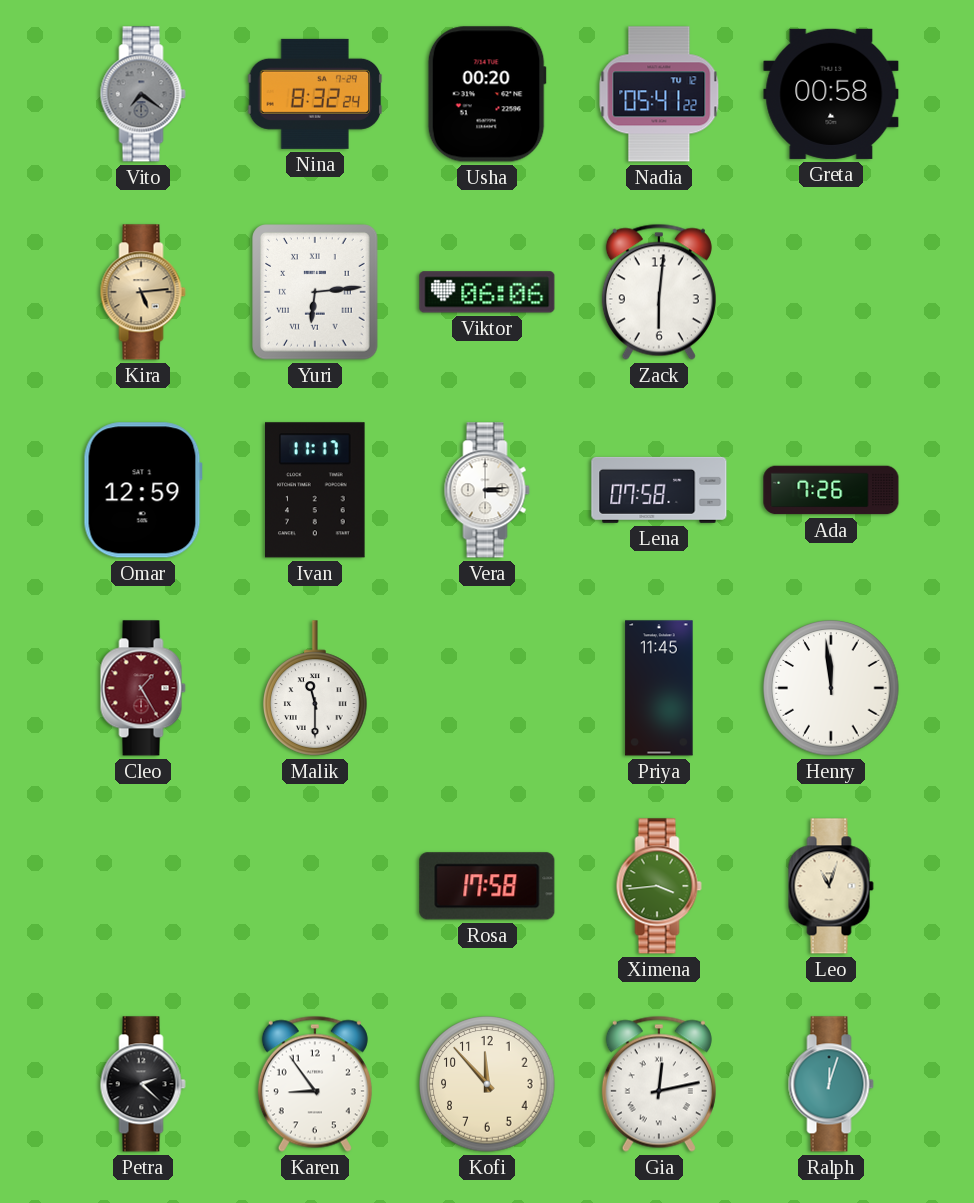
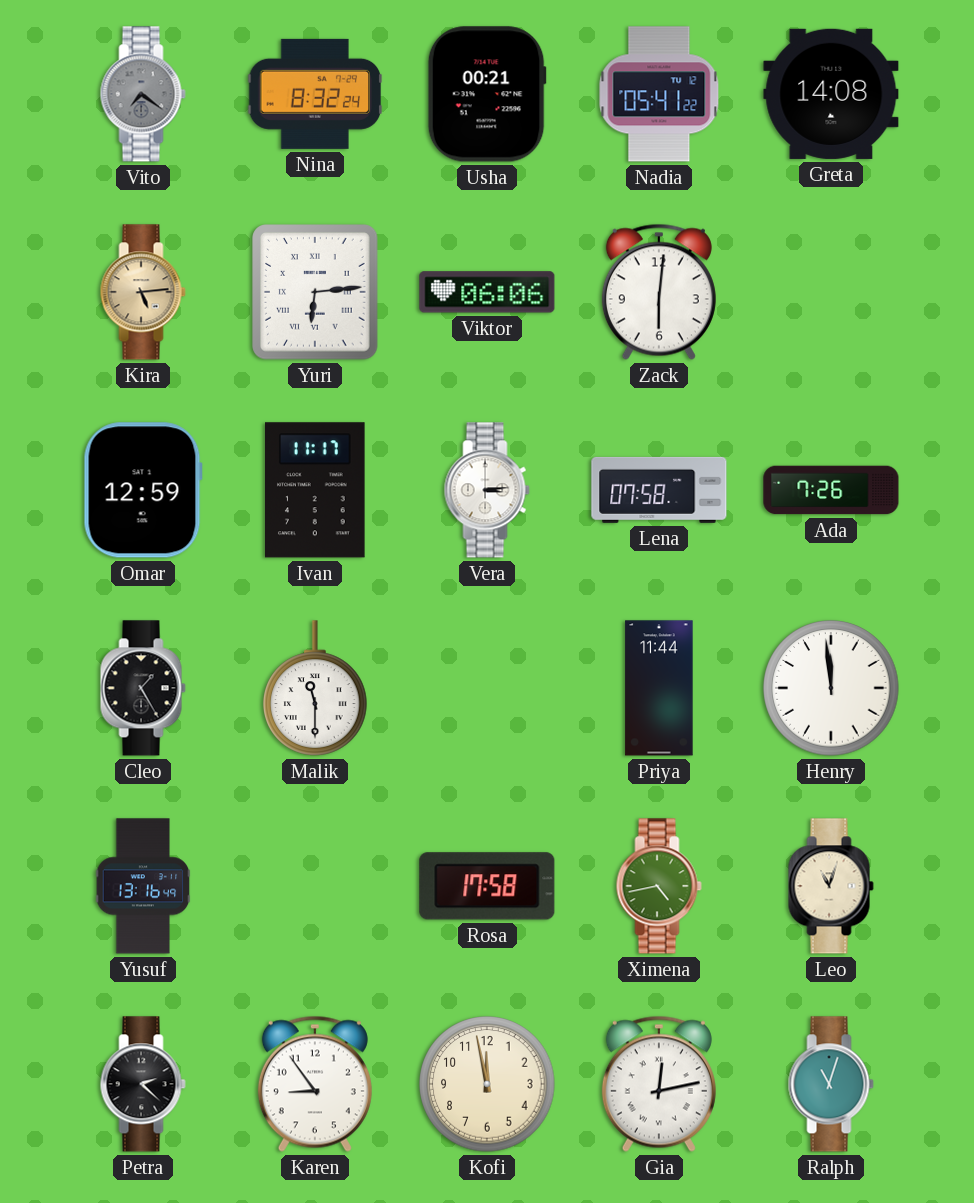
Usha: 00:20 -> 00:21
Greta: 00:58 -> 14:08
Cleo dial: burgundy -> black
Priya: 11:45 -> 11:44
Yusuf: none -> 13:16
Ximena: 3:44 -> 4:43
Kofi: 11:53 -> 11:58
Ralph: 12:03 -> 11:03
